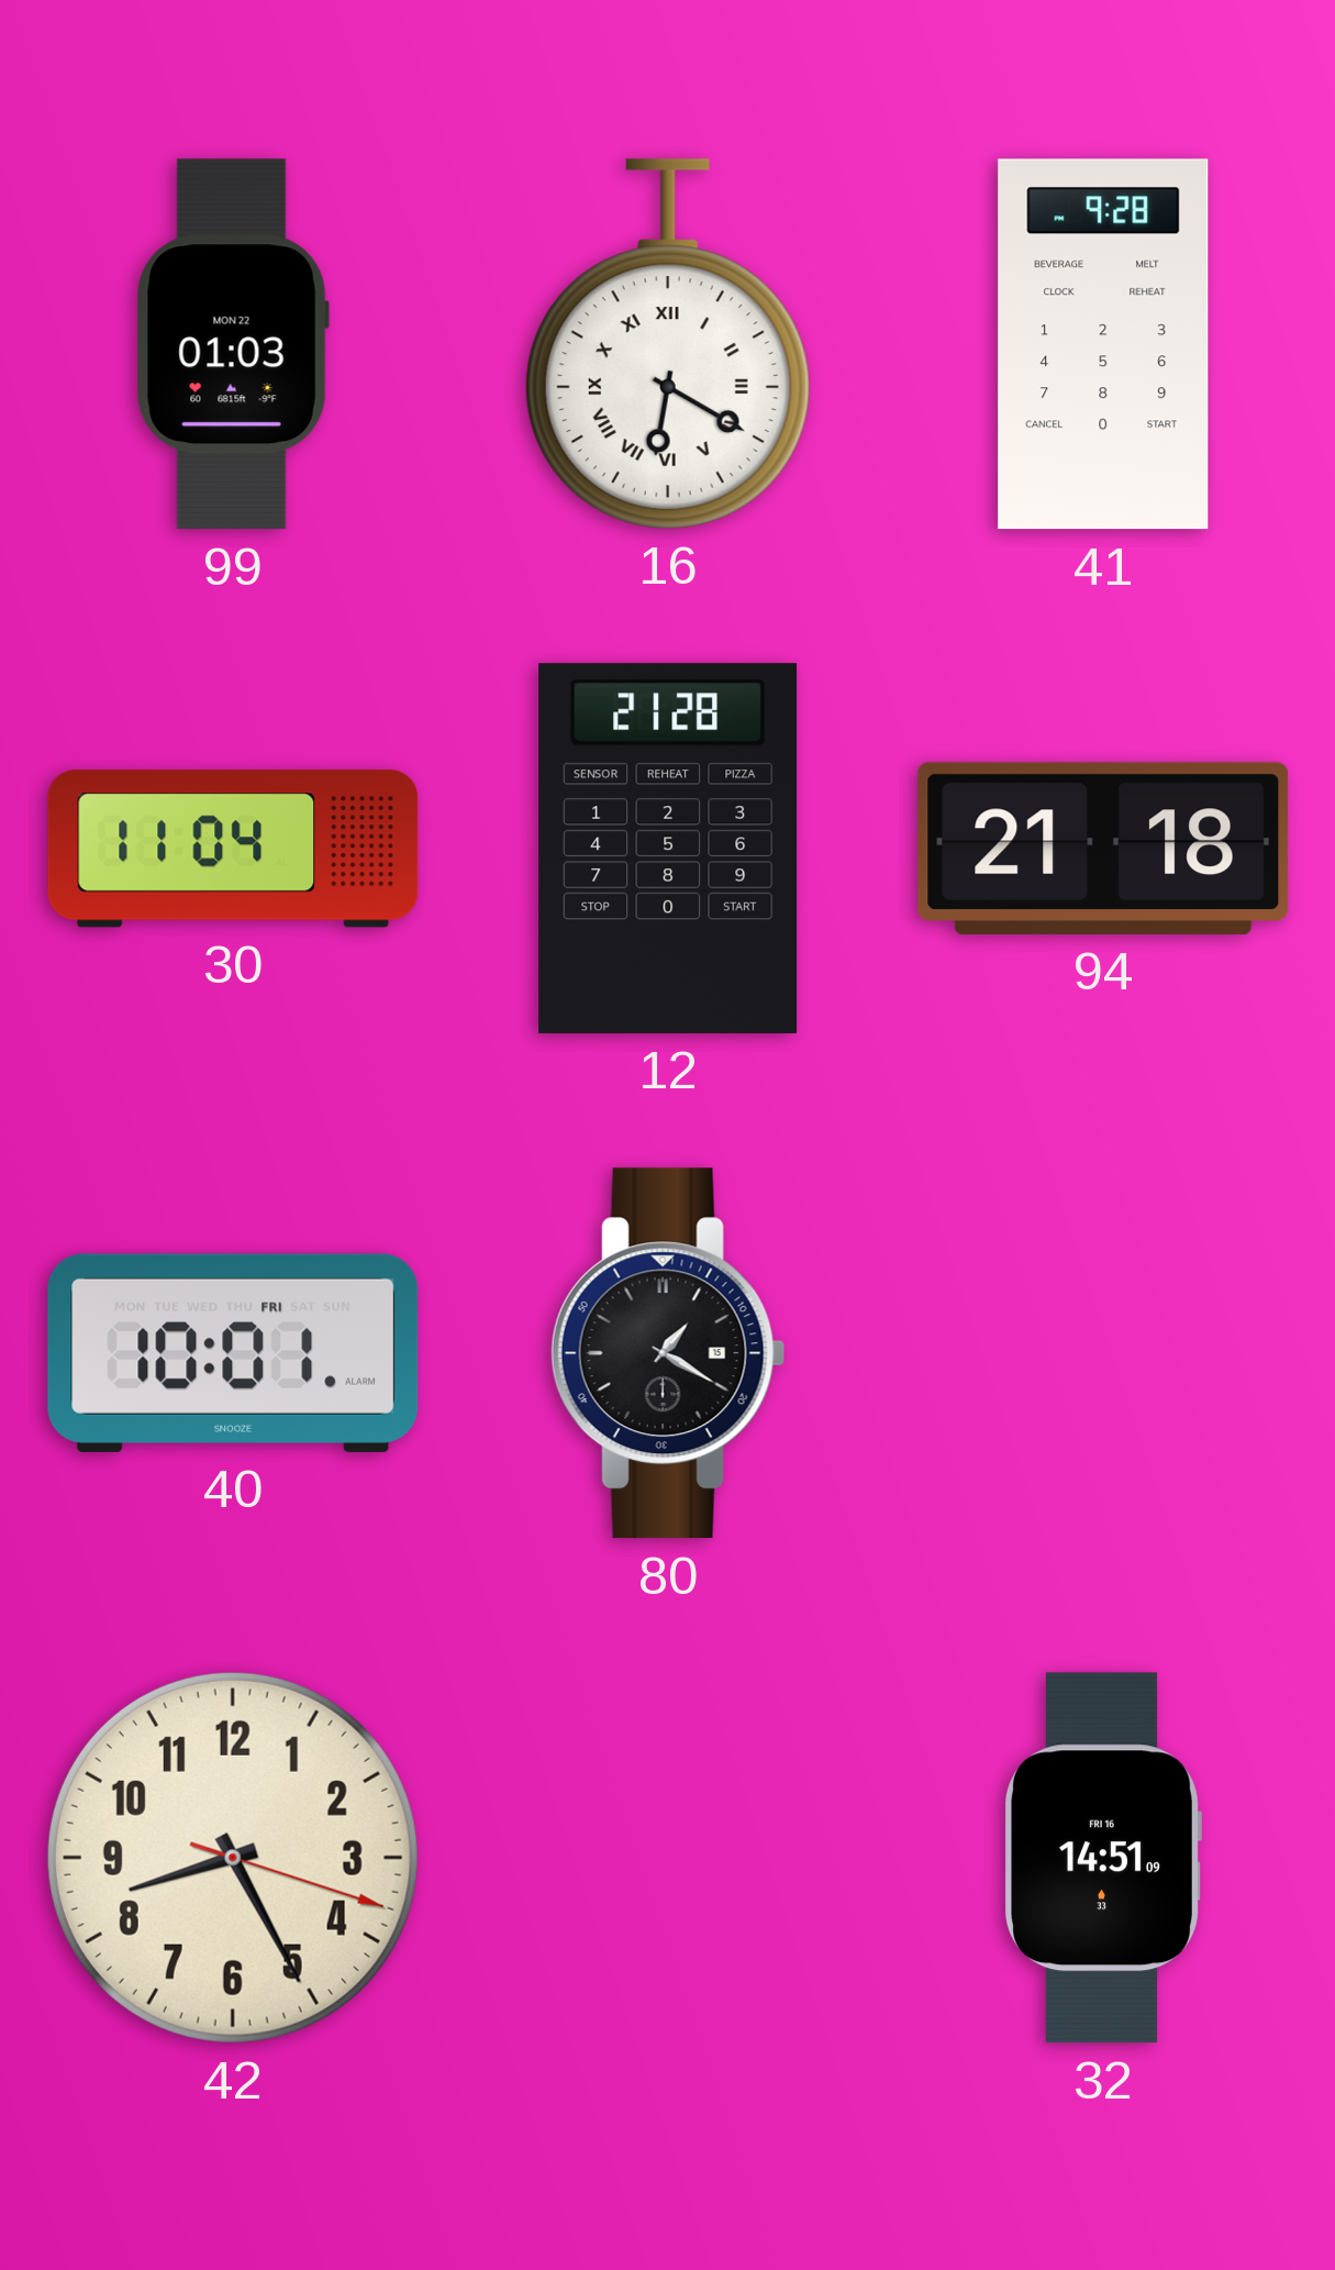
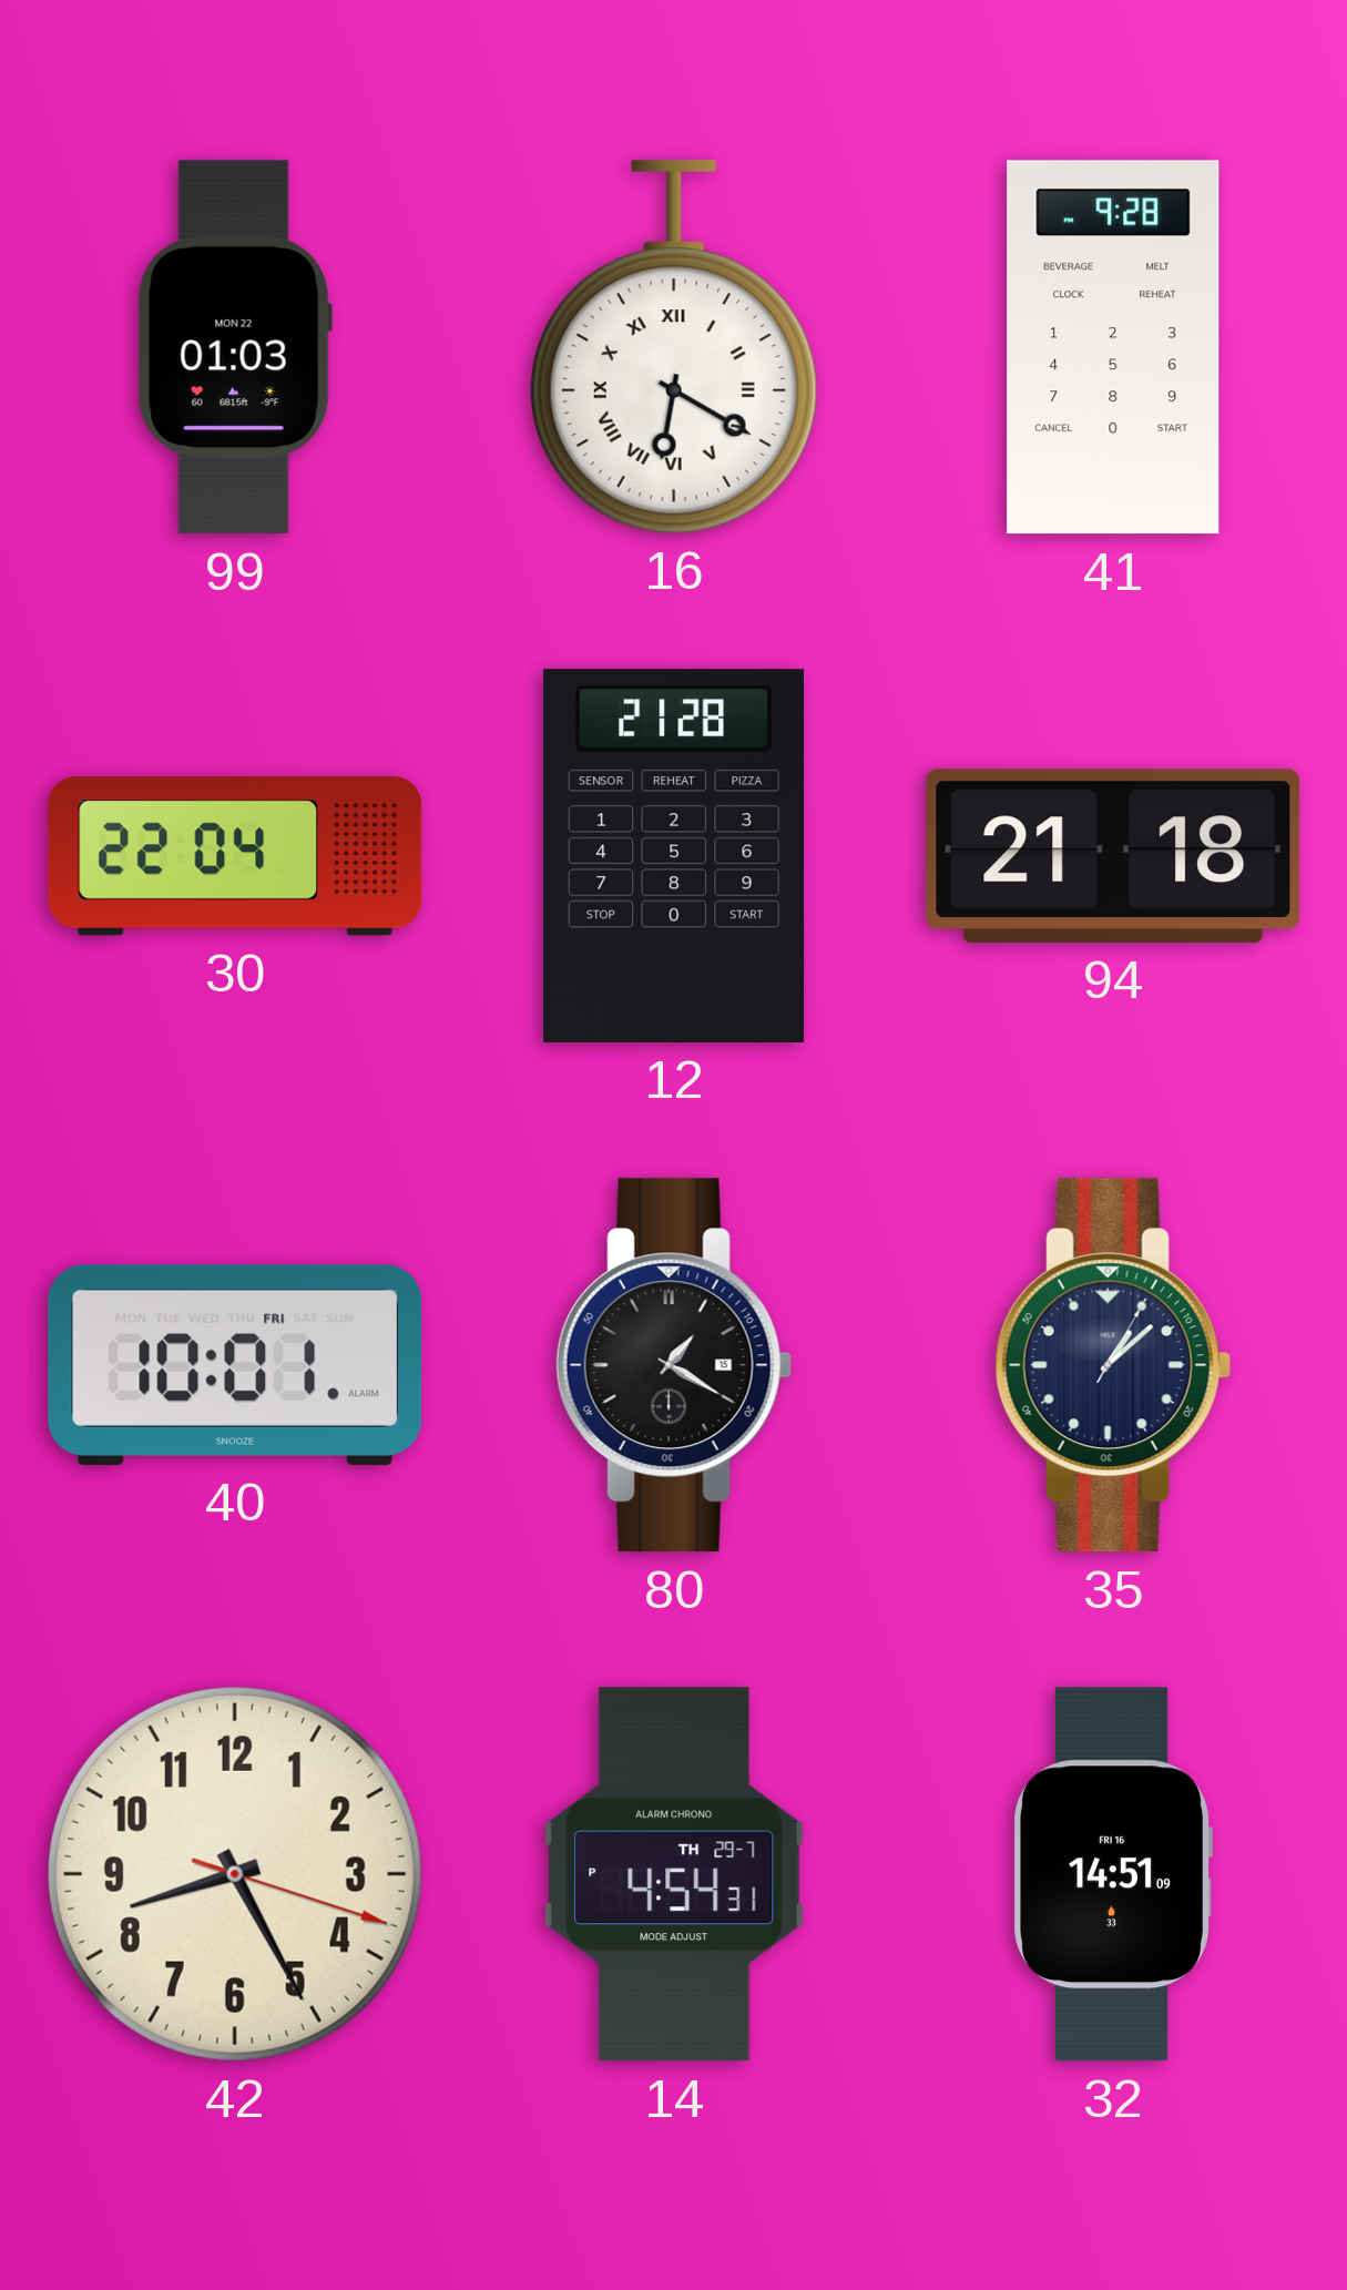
30: 11:04 -> 22:04
35: none -> 1:08
14: none -> 4:54
